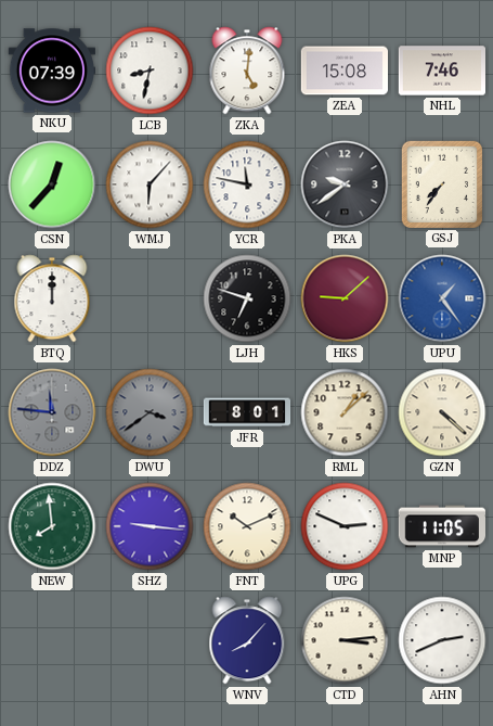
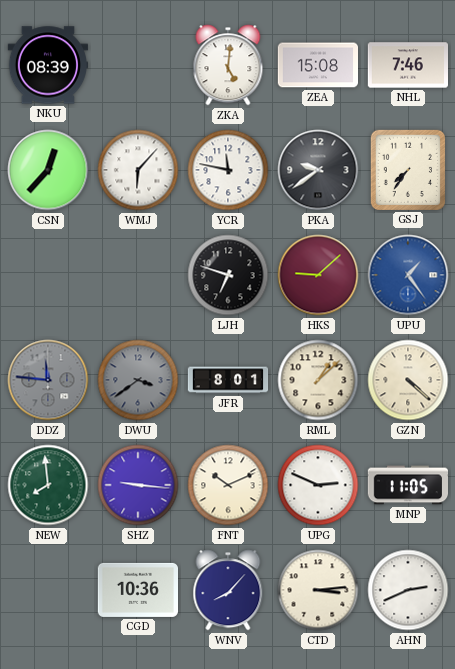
NKU: 07:39 -> 08:39
LCB: 8:32 -> none
BTQ: 12:00 -> none
CGD: none -> 10:36
